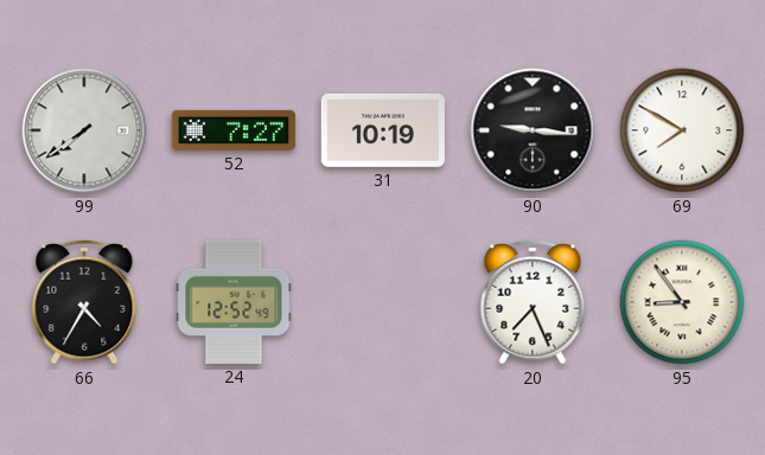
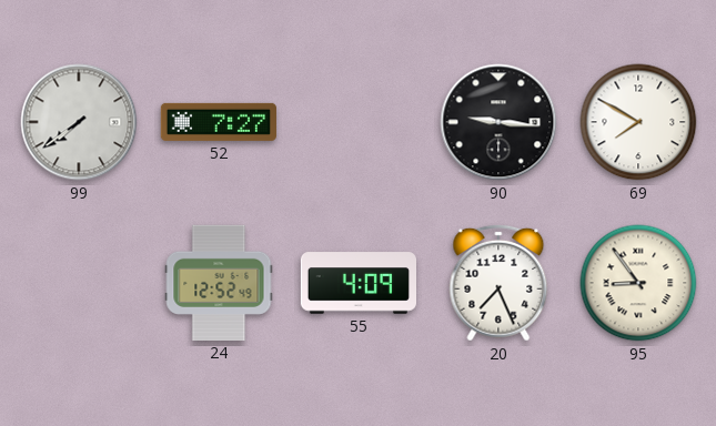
31: 10:19 -> none
66: 4:35 -> none
55: none -> 4:09
